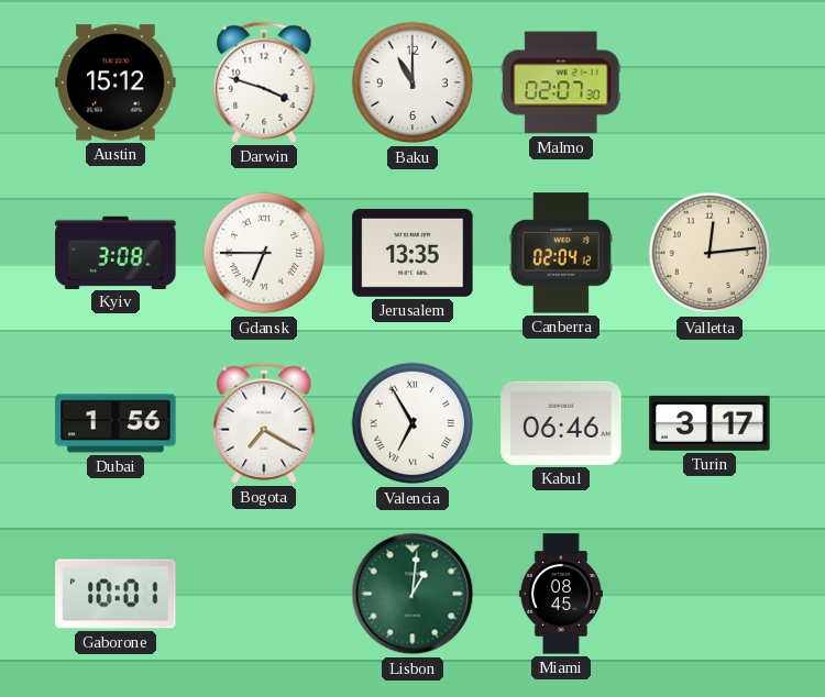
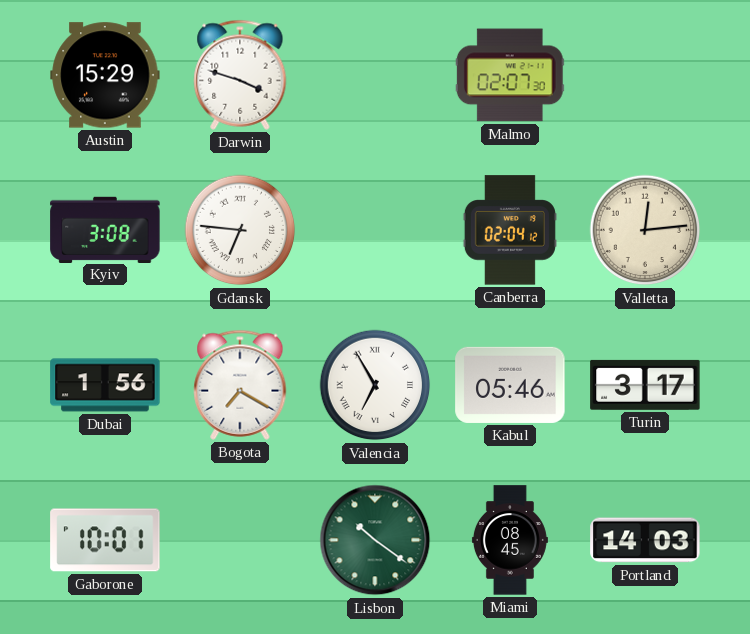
Austin: 15:12 -> 15:29
Baku: 11:00 -> none
Gdansk: 6:45 -> 6:46
Jerusalem: 13:35 -> none
Kabul: 06:46 -> 05:46
Lisbon: 1:01 -> 10:21
Portland: none -> 14:03
